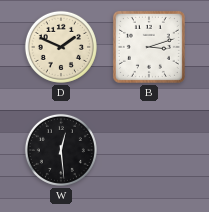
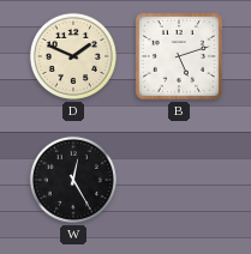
B: 3:12 -> 5:12
W: 12:29 -> 12:25
